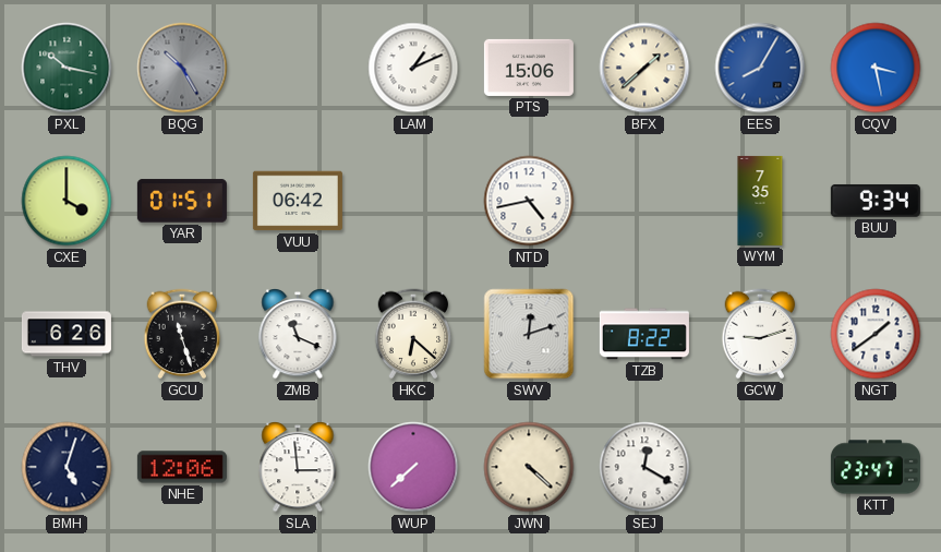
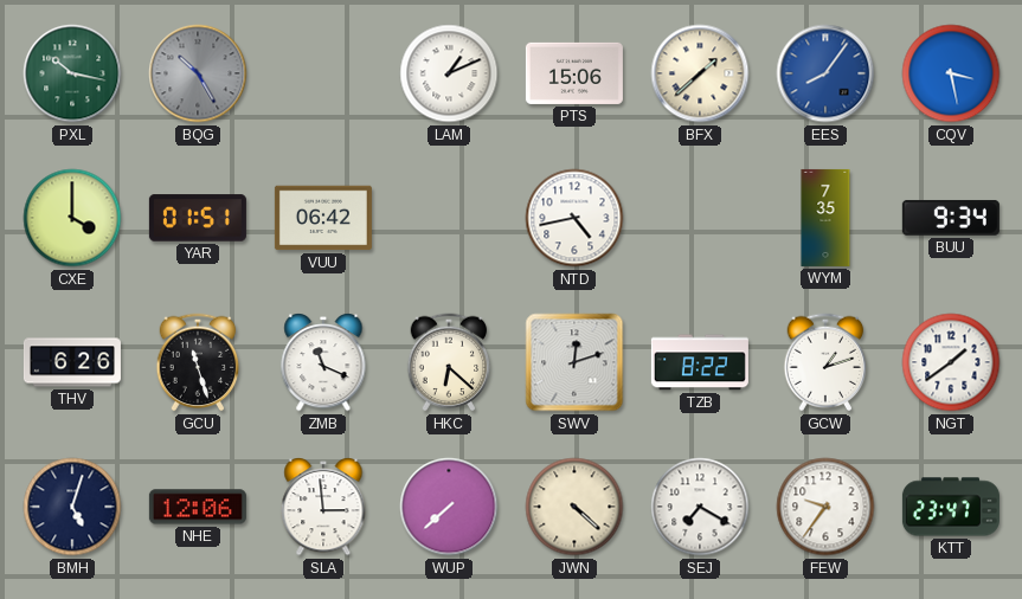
EES: 8:05 -> 8:06
GCW: 9:12 -> 1:12
SEJ: 12:20 -> 7:20
FEW: none -> 9:36
